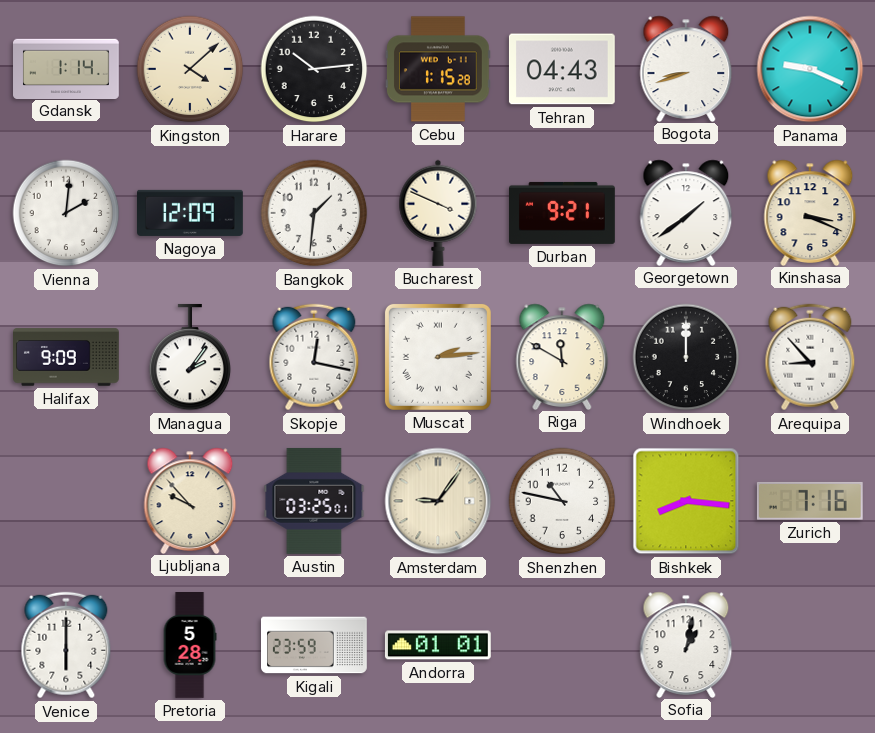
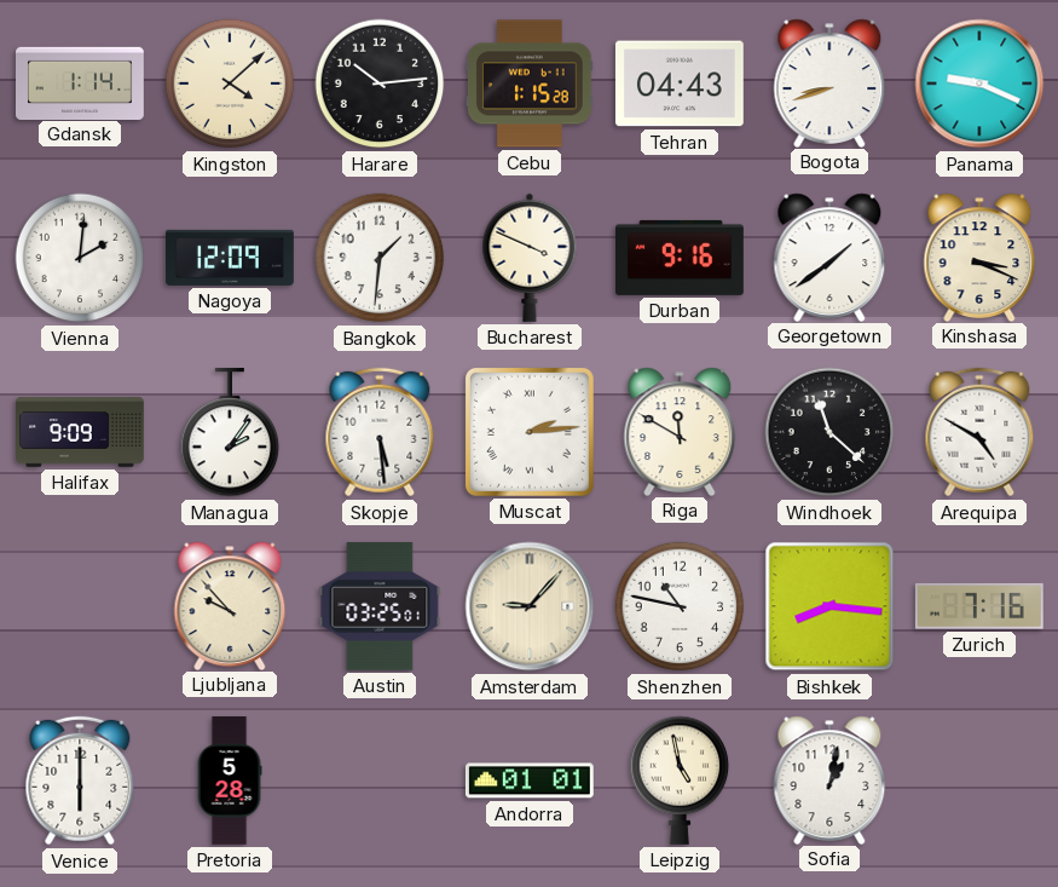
Durban: 9:21 -> 9:16
Skopje: 12:17 -> 5:29
Windhoek: 12:00 -> 11:22
Arequipa: 8:53 -> 4:50
Amsterdam: 9:06 -> 9:07
Kigali: 23:59 -> none
Leipzig: none -> 4:58
